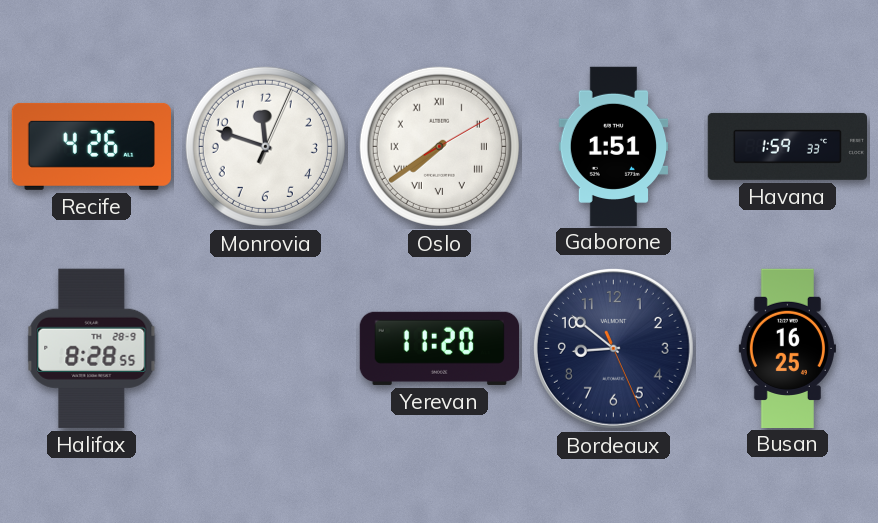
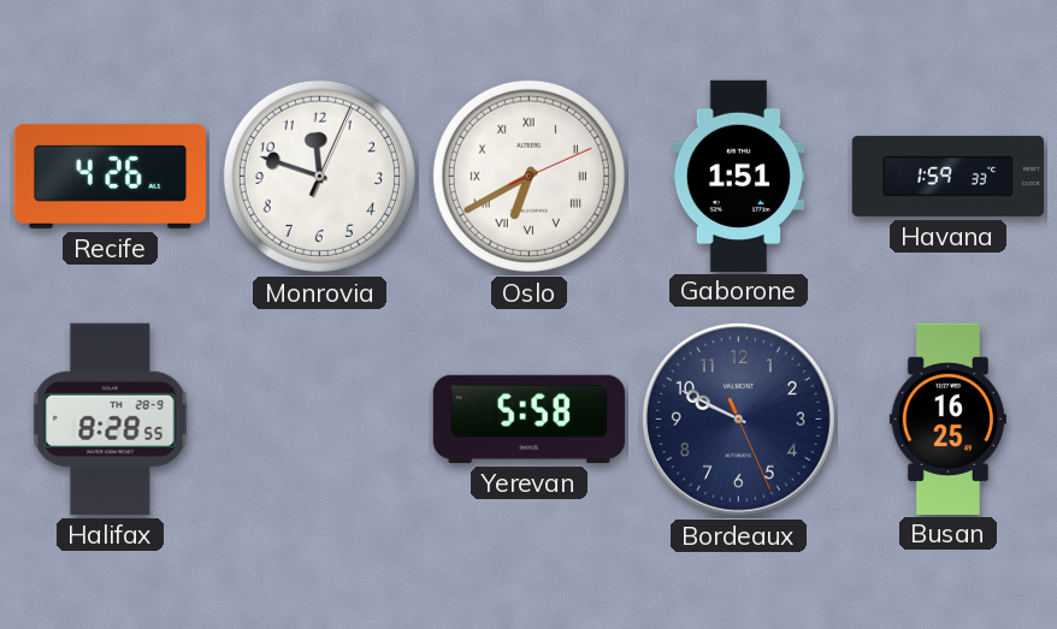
Oslo: 7:39 -> 6:40
Yerevan: 11:20 -> 5:58
Bordeaux: 8:51 -> 9:49
